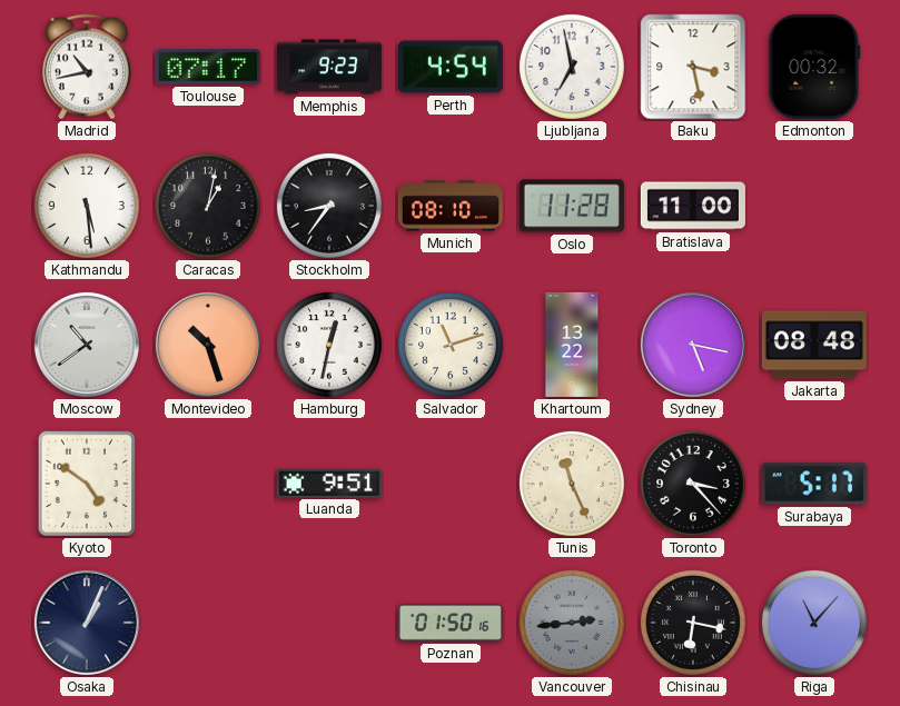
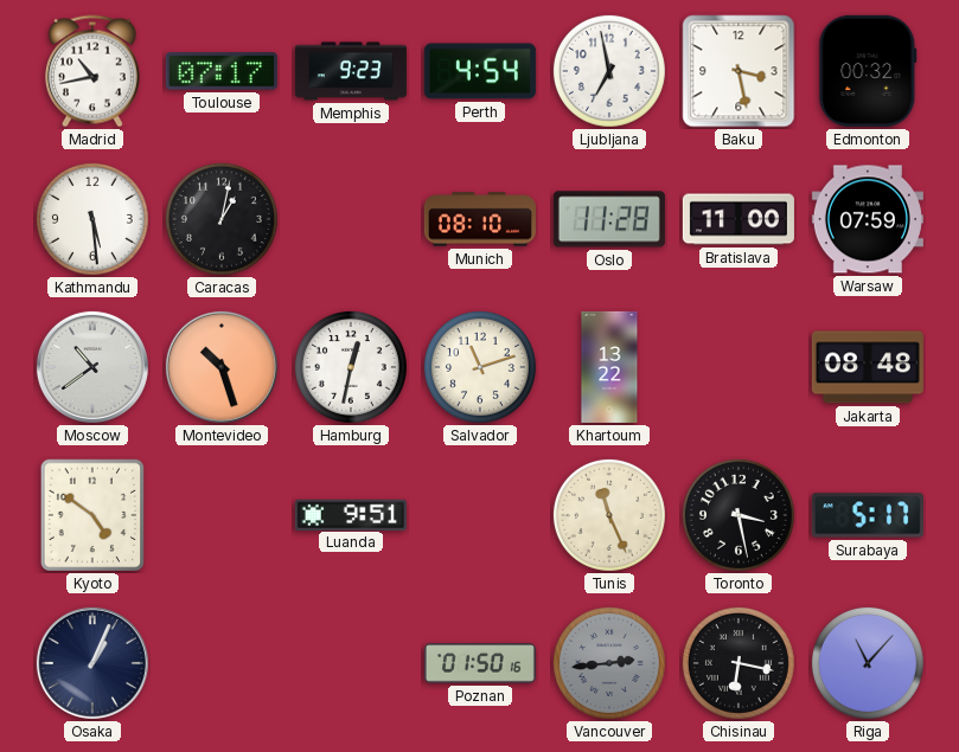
Stockholm: 8:36 -> none
Warsaw: none -> 07:59
Sydney: 5:17 -> none
Toronto: 3:23 -> 3:28
